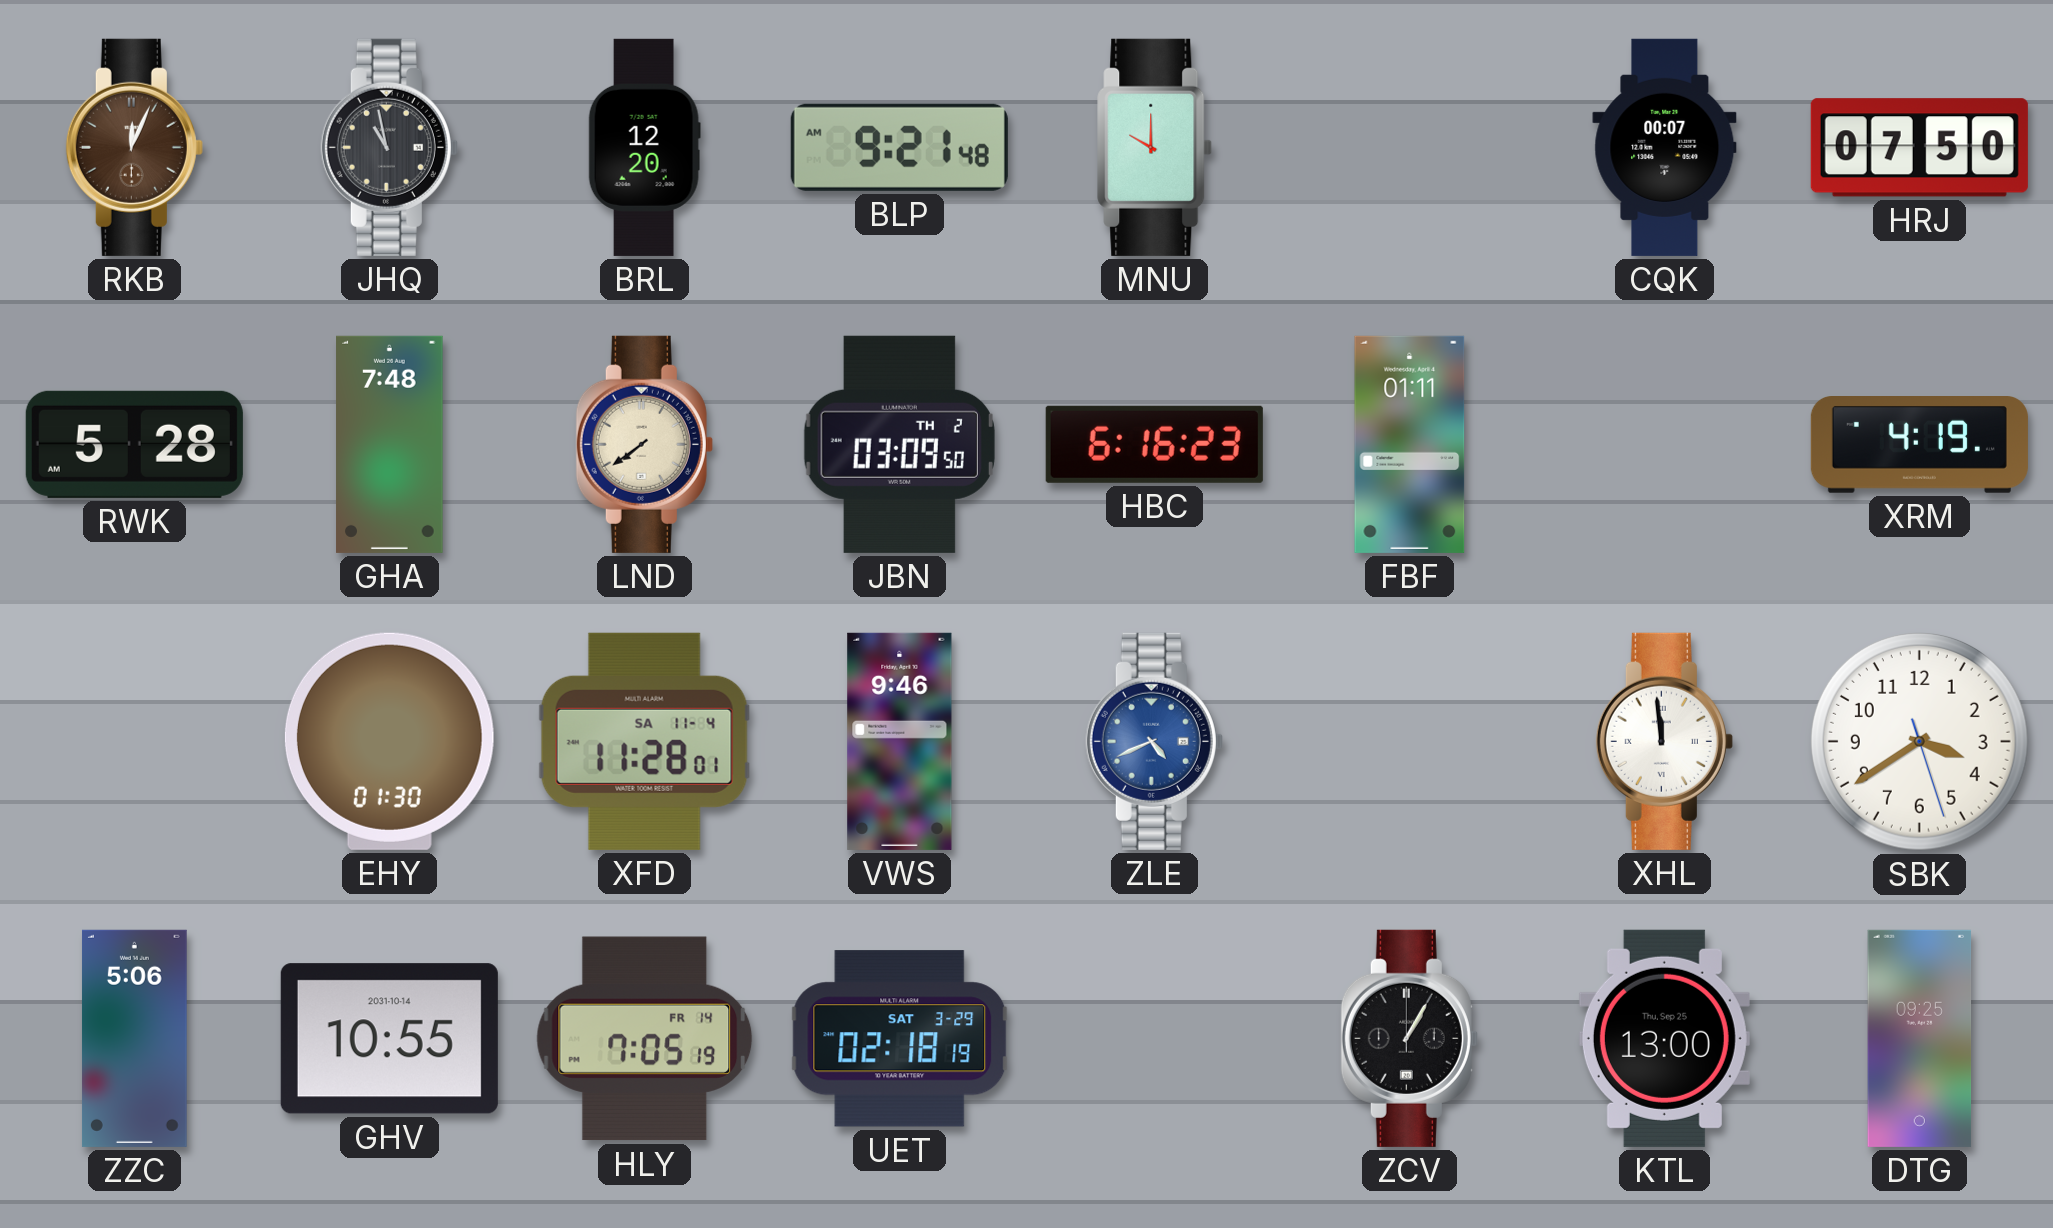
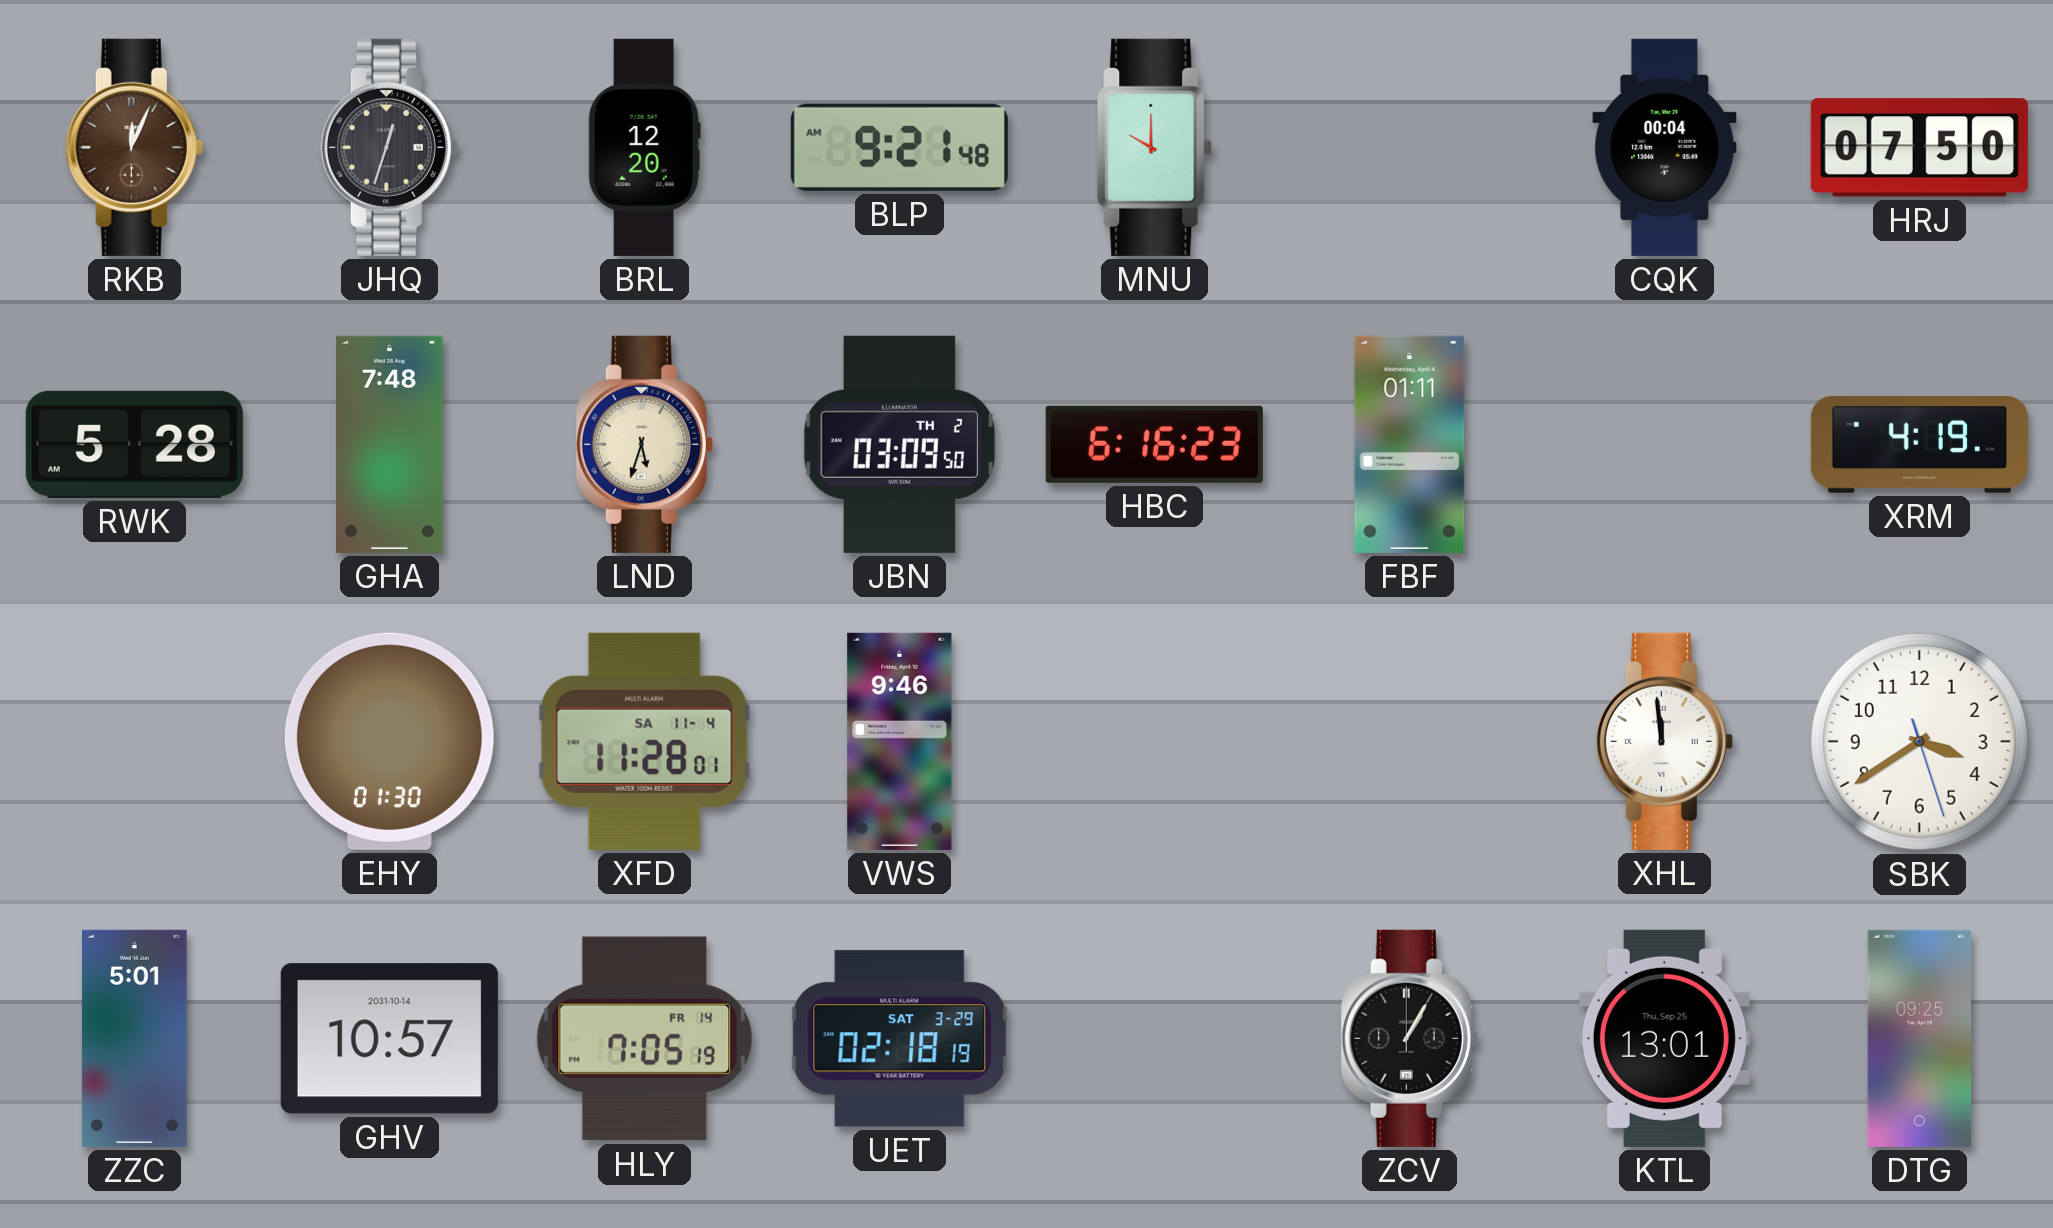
JHQ: 10:58 -> 12:33
CQK: 00:07 -> 00:04
LND: 7:39 -> 5:33
ZLE: 4:41 -> none
ZZC: 5:06 -> 5:01
GHV: 10:55 -> 10:57
KTL: 13:00 -> 13:01
